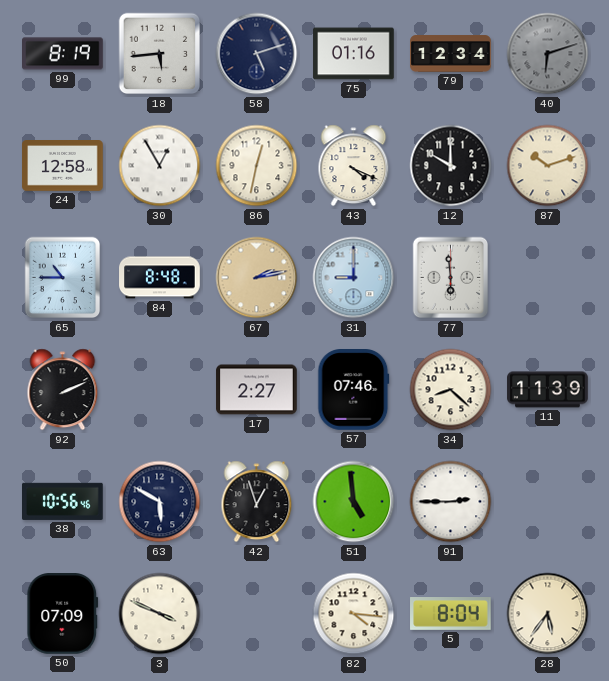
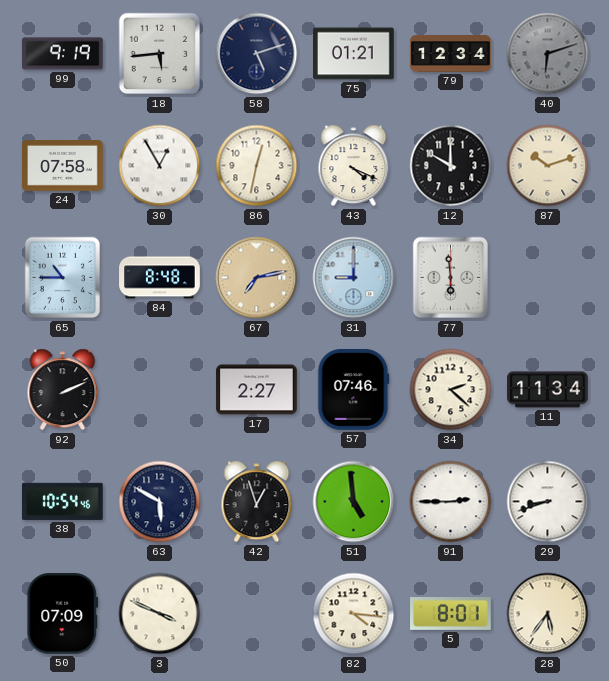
99: 8:19 -> 9:19
75: 01:16 -> 01:21
24: 12:58 -> 07:58
67: 2:13 -> 7:13
34: 8:22 -> 2:22
11: 11:39 -> 11:34
38: 10:56 -> 10:54
29: none -> 8:42
5: 8:04 -> 8:01
